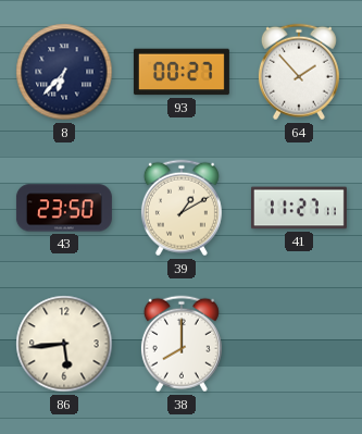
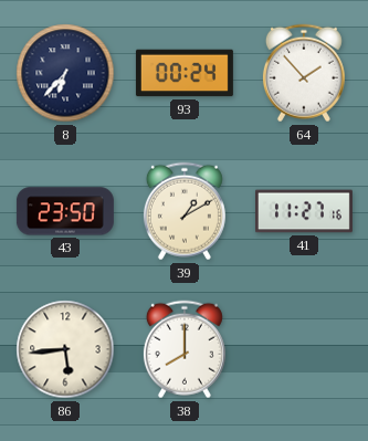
93: 00:27 -> 00:24
41: 11:27:11 -> 11:27:16
